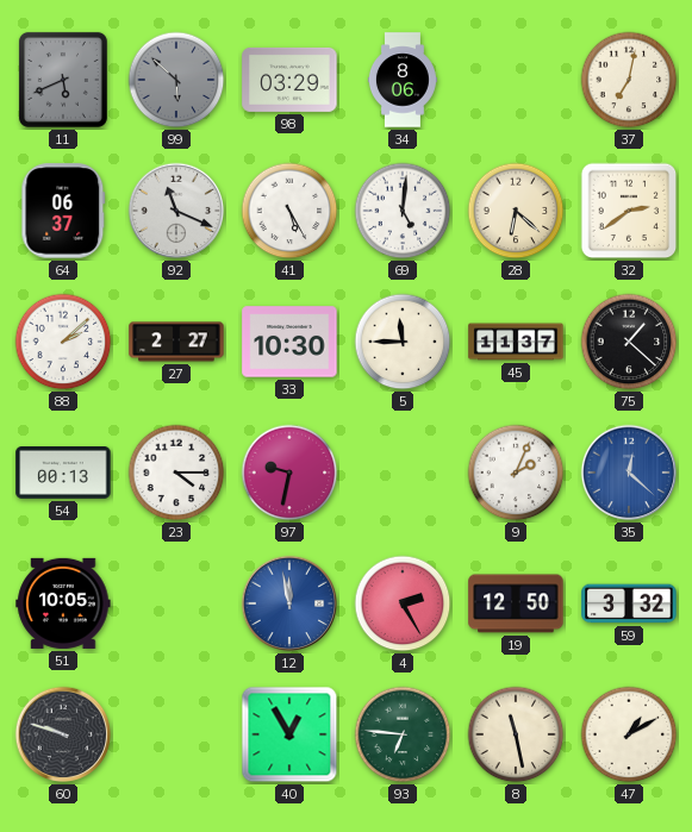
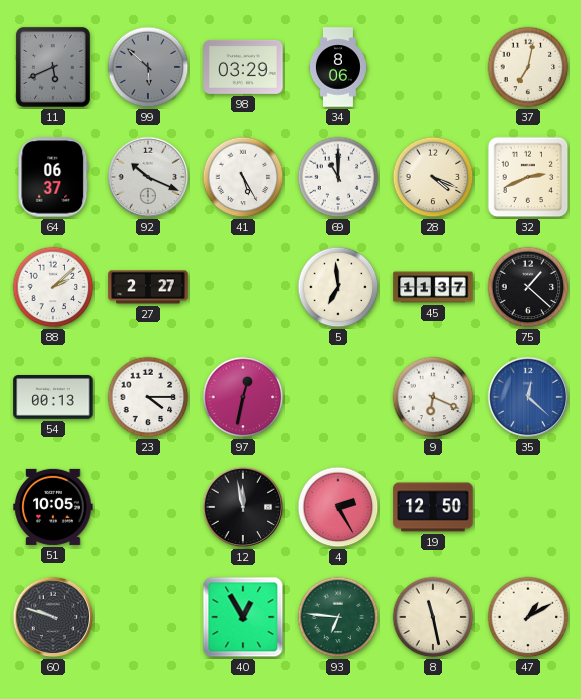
92: 11:19 -> 10:19
69: 5:01 -> 11:00
28: 6:22 -> 4:19
32: 2:39 -> 2:41
33: 10:30 -> none
5: 11:45 -> 6:59
97: 9:32 -> 12:32
9: 2:04 -> 6:19
12 dial: blue -> black
59: 3:32 -> none
